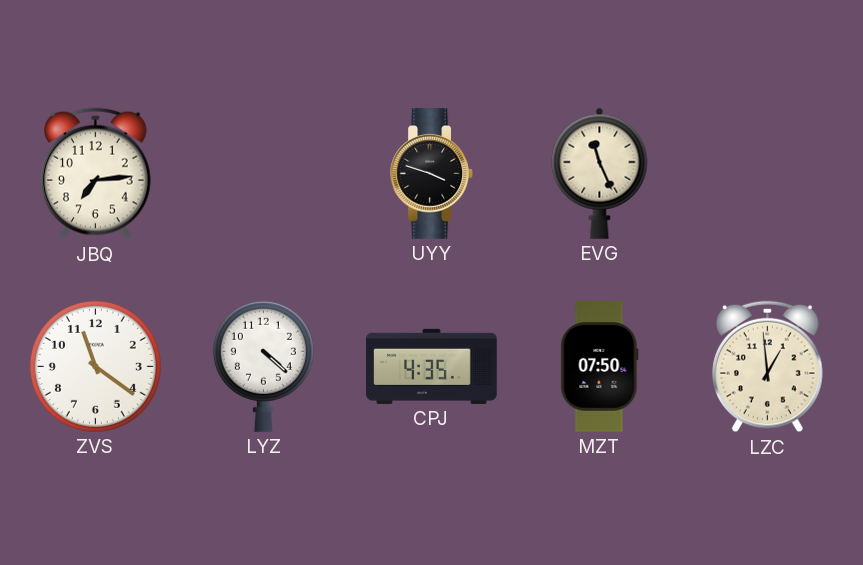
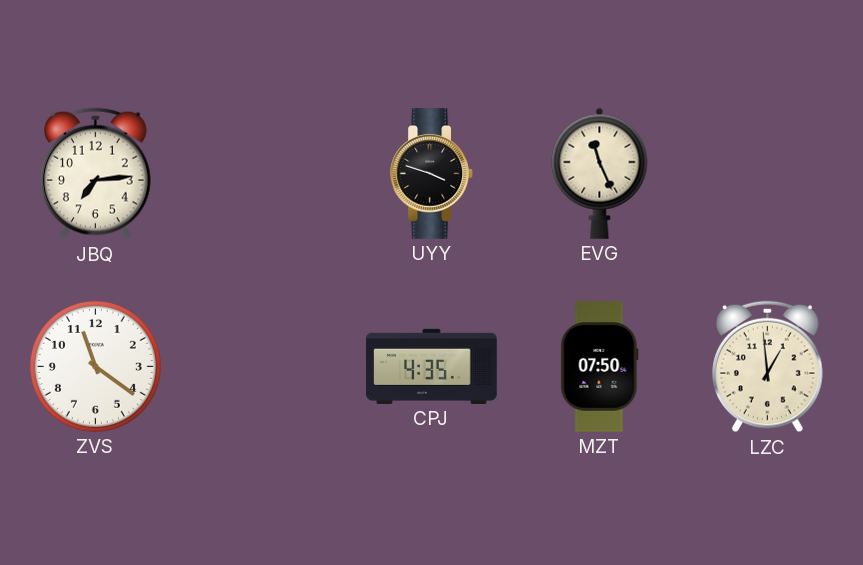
LYZ: 4:22 -> none
